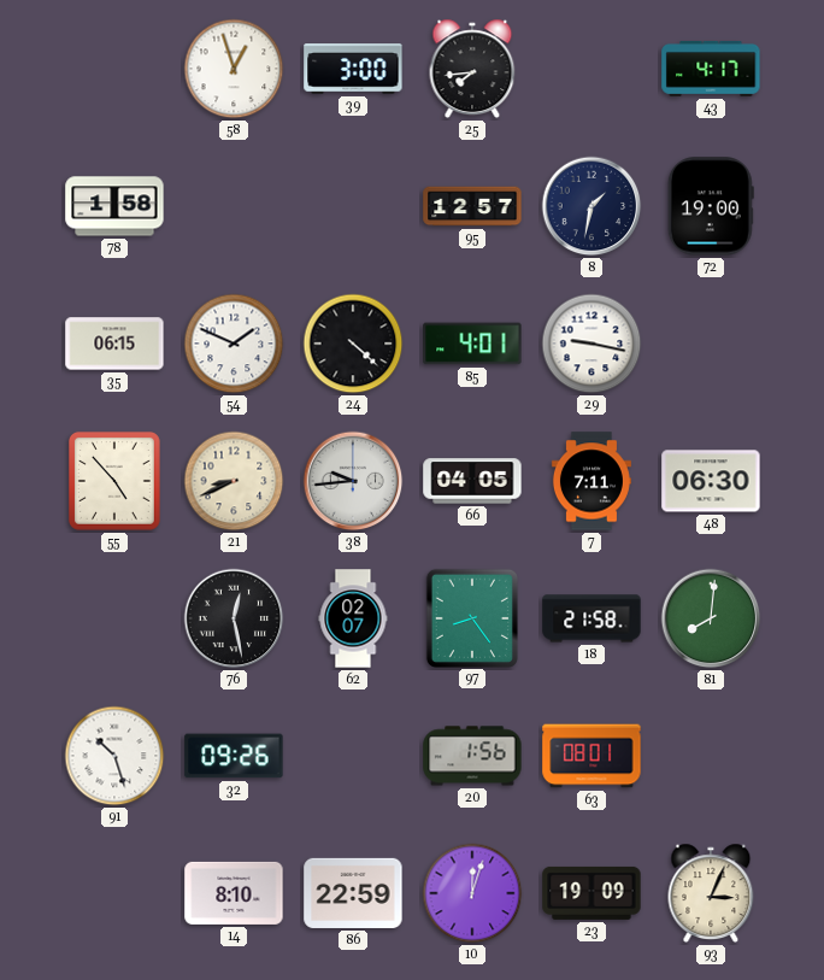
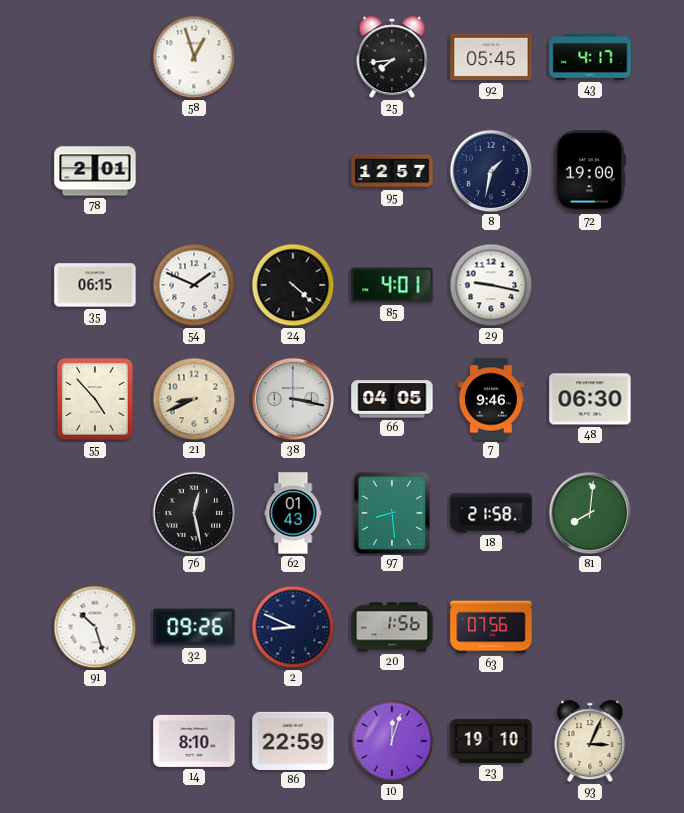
39: 3:00 -> none
92: none -> 05:45
78: 1:58 -> 2:01
38: 9:44 -> 3:17
7: 7:11 -> 9:46
62: 02:07 -> 01:43
97: 8:24 -> 8:29
2: none -> 8:49
63: 08:01 -> 07:56
23: 19:09 -> 19:10
